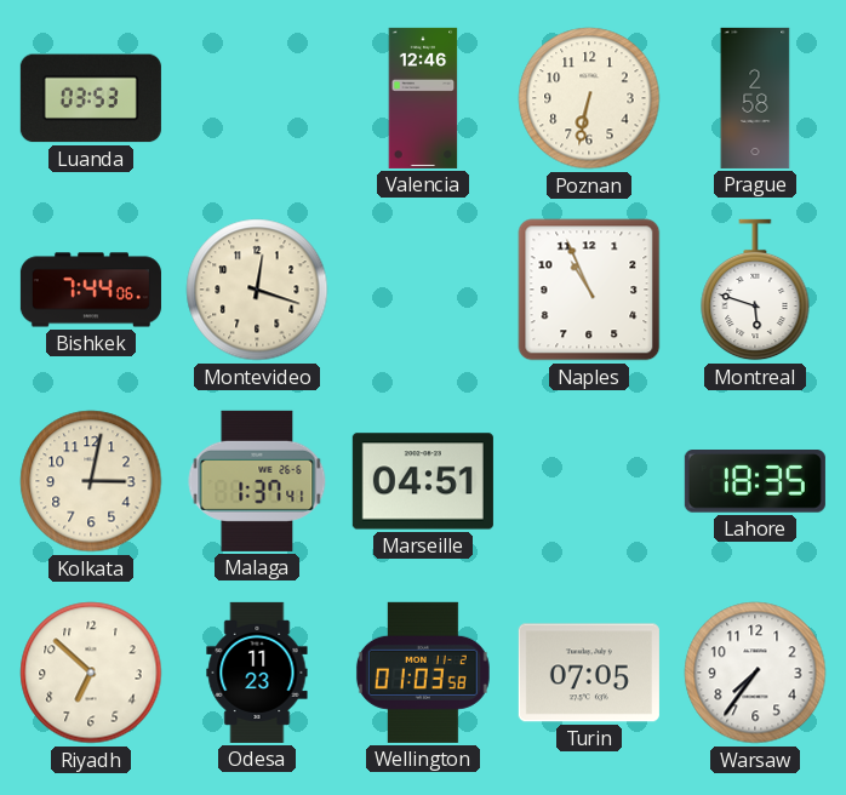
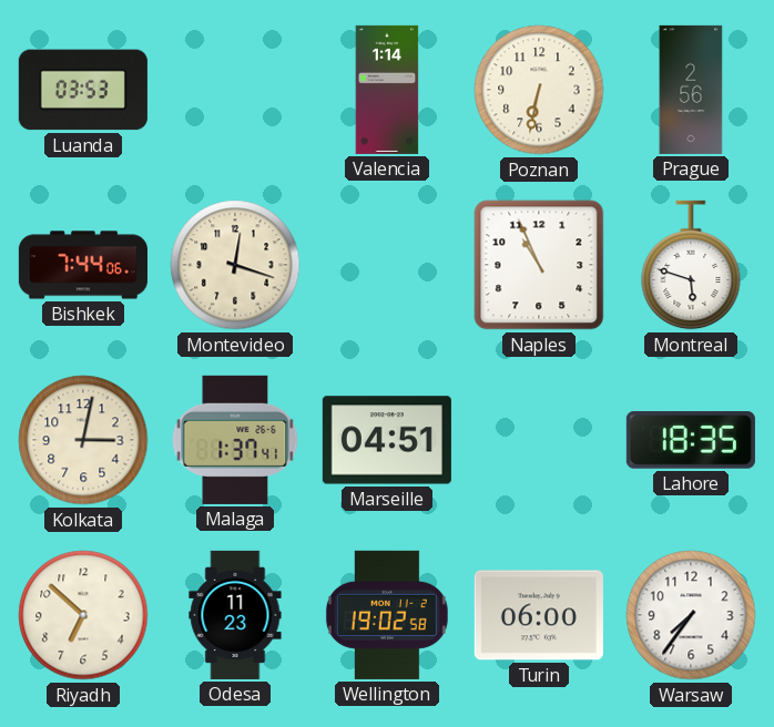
Valencia: 12:46 -> 1:14
Prague: 2:58 -> 2:56
Wellington: 01:03 -> 19:02
Turin: 07:05 -> 06:00
